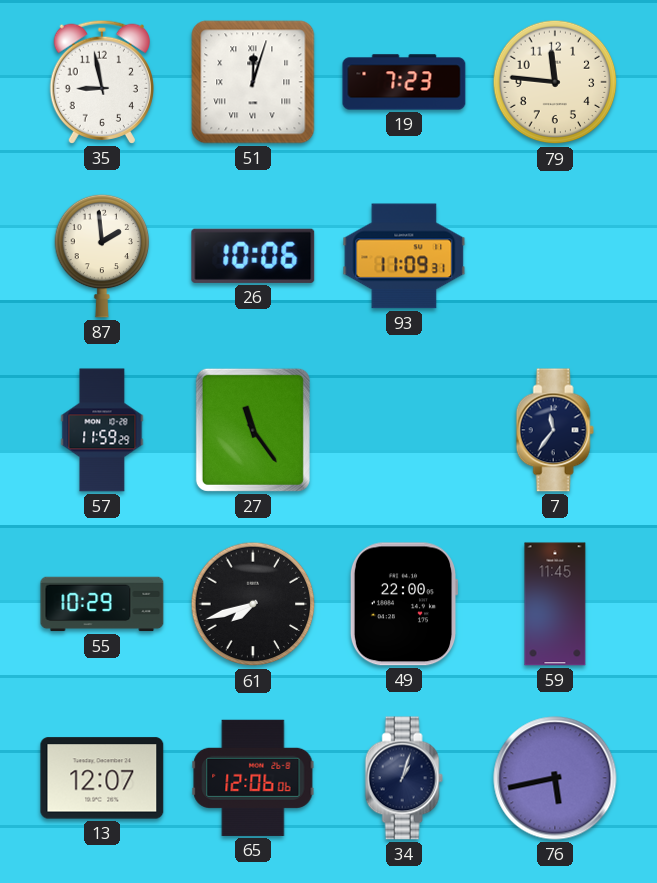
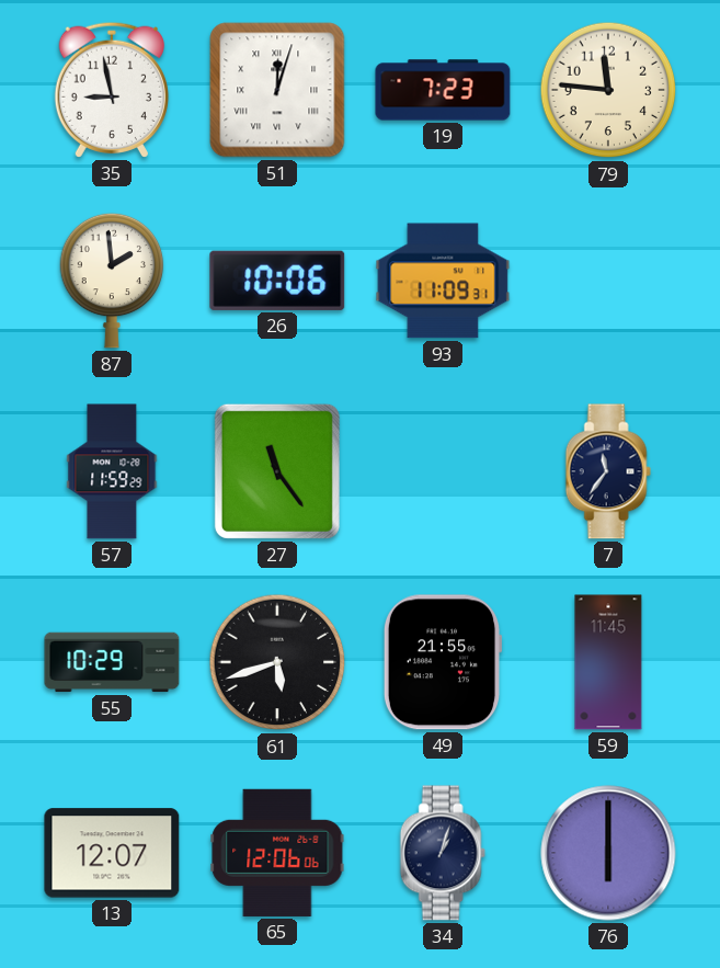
61: 7:42 -> 5:42
49: 22:00 -> 21:55
76: 5:43 -> 6:00
